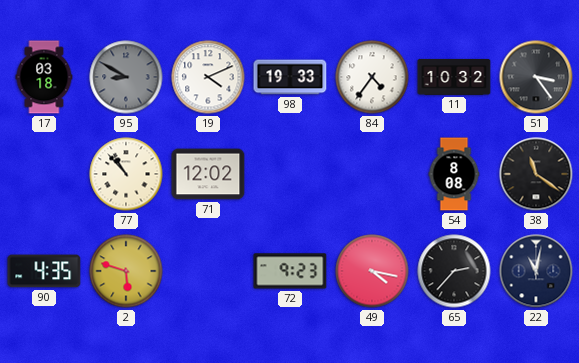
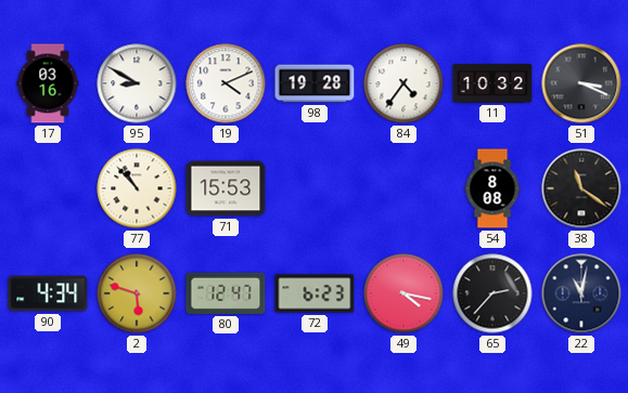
17: 03:18 -> 03:16
95 dial: grey -> white
98: 19:33 -> 19:28
51: 3:24 -> 3:19
71: 12:02 -> 15:53
90: 4:35 -> 4:34
80: none -> 12:47
72: 9:23 -> 6:23
